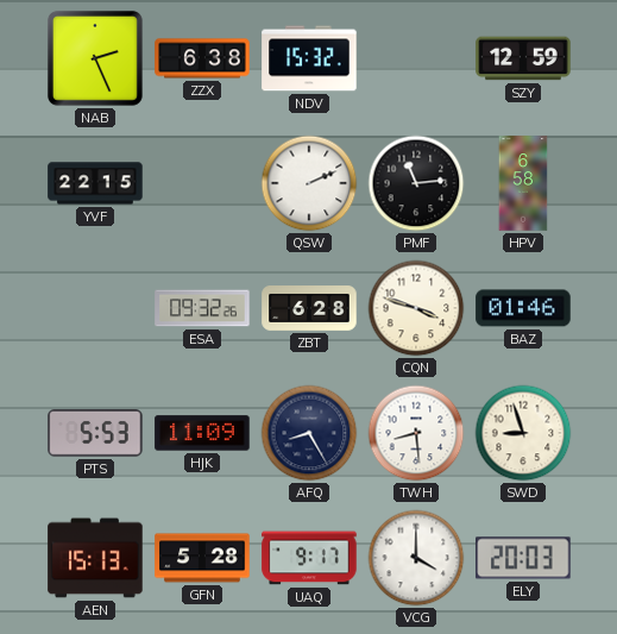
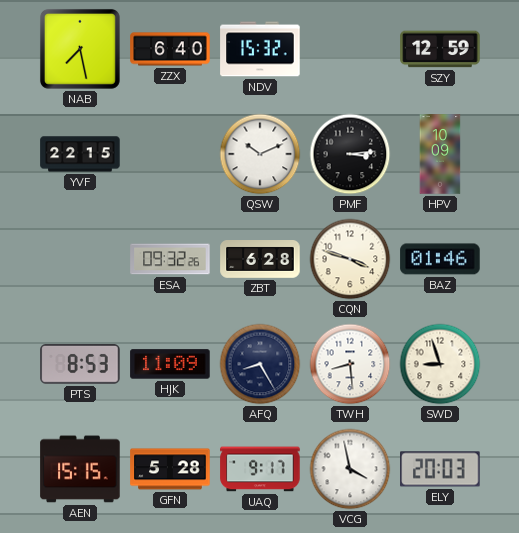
NAB: 2:26 -> 7:28
ZZX: 6:38 -> 6:40
QSW: 2:11 -> 10:11
PMF: 11:14 -> 3:14
HPV: 6:58 -> 10:09
PTS: 5:53 -> 8:53
AEN: 15:13 -> 15:15
VCG: 4:00 -> 3:58
